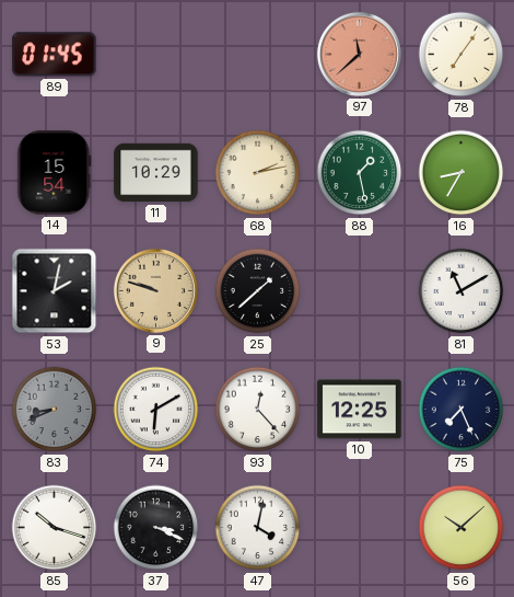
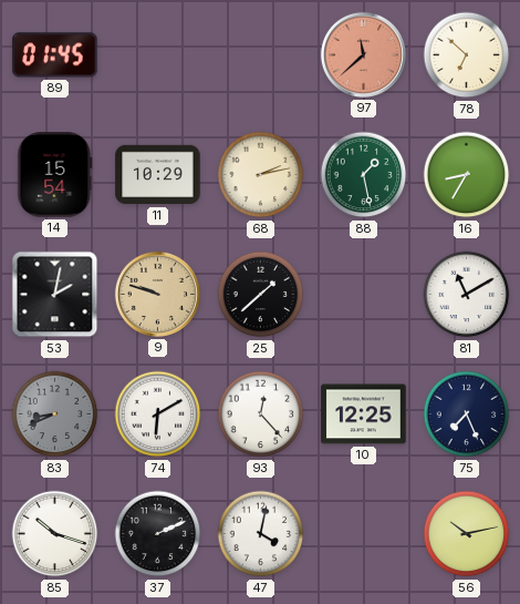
78: 7:06 -> 6:52
37: 3:19 -> 2:11
56: 10:08 -> 10:13
